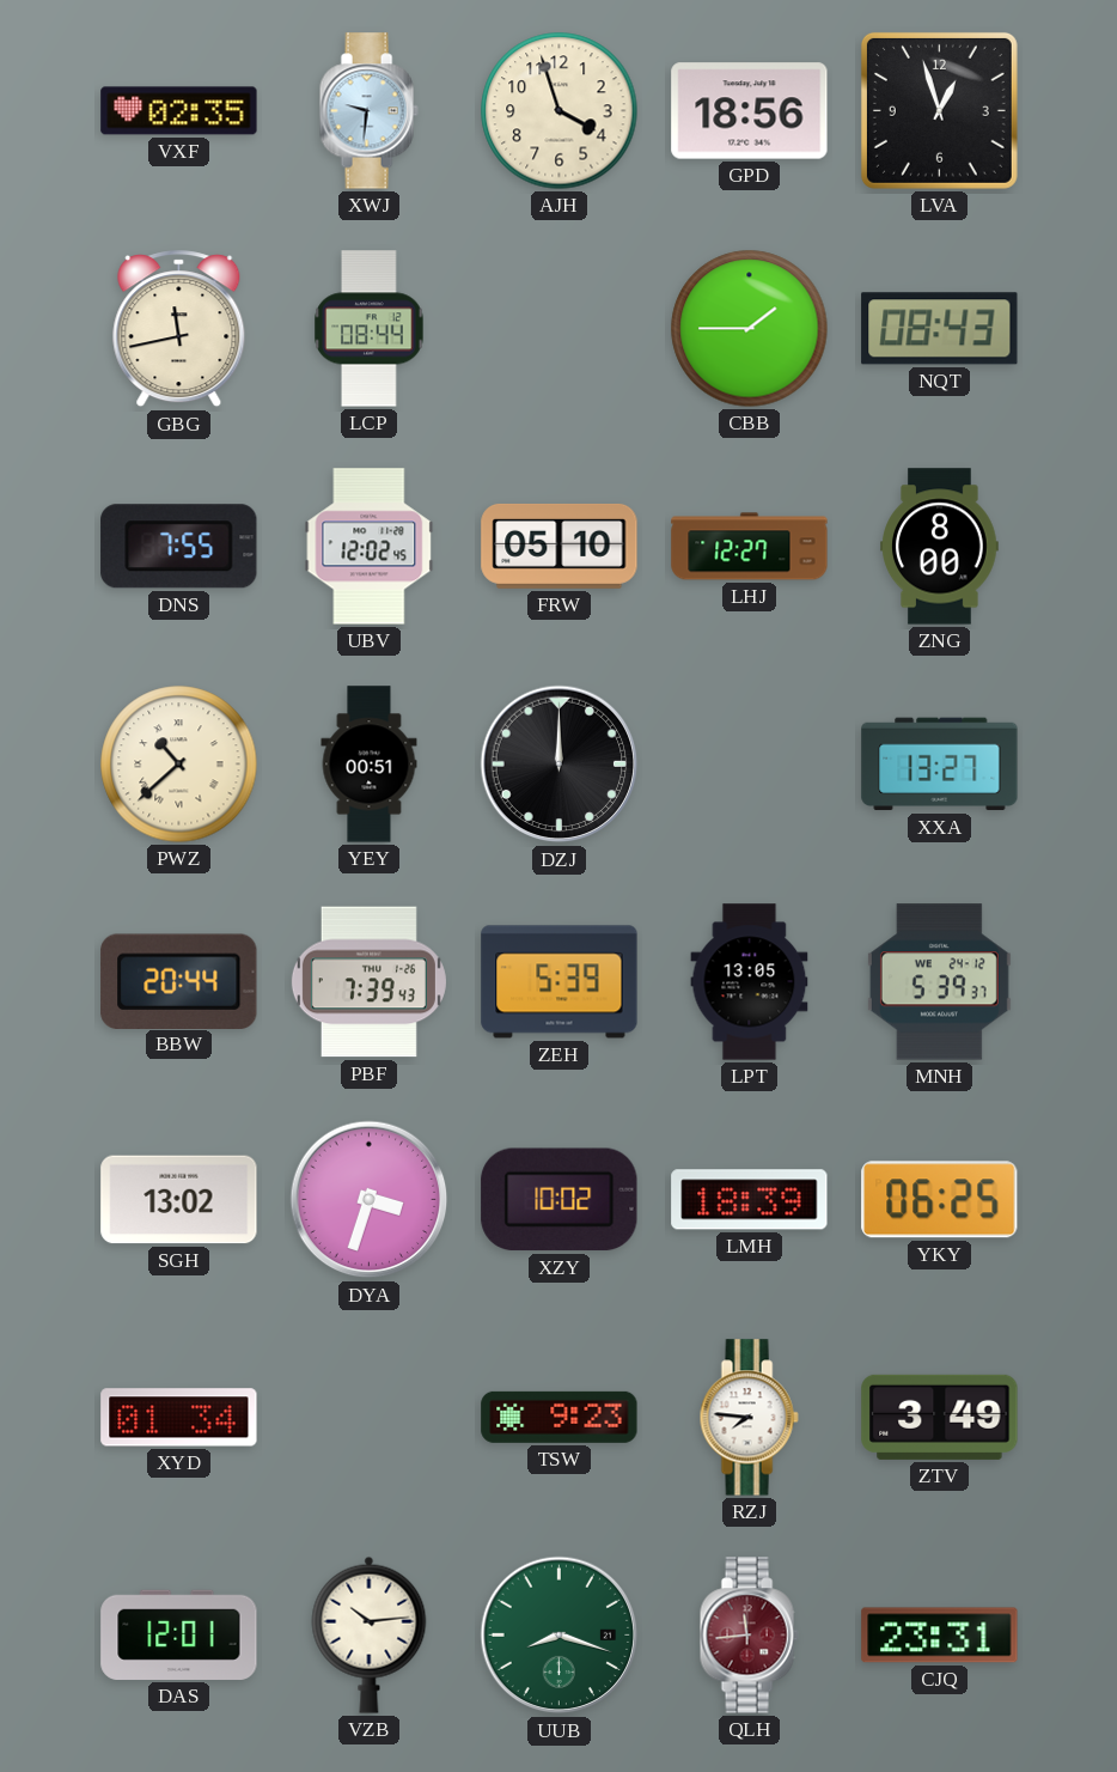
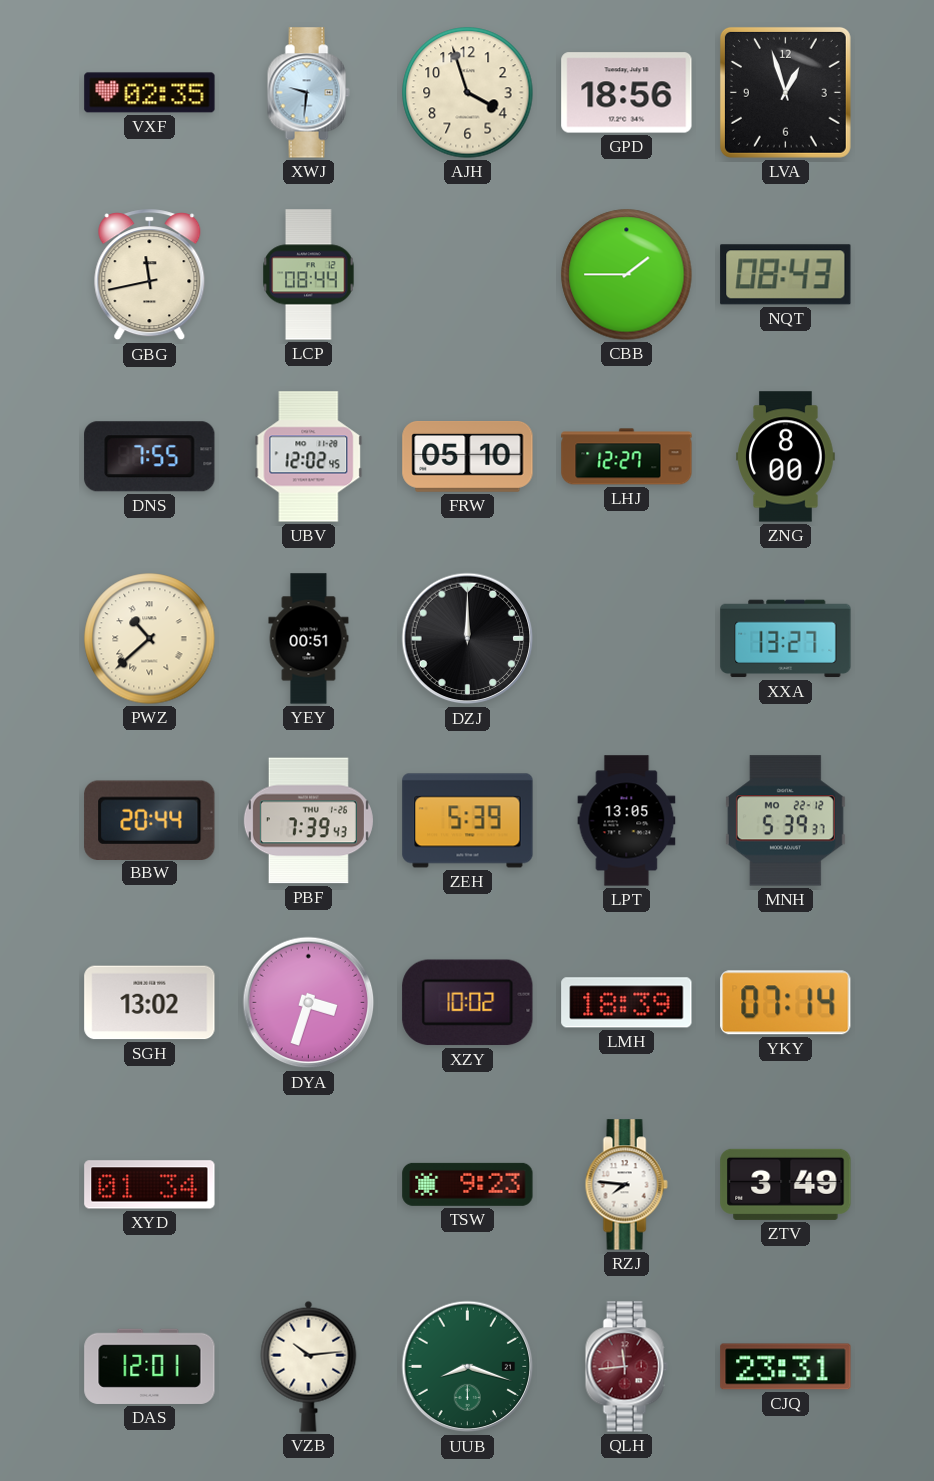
MNH date: WE 24-12 -> MO 22-12
YKY: 06:25 -> 07:14
